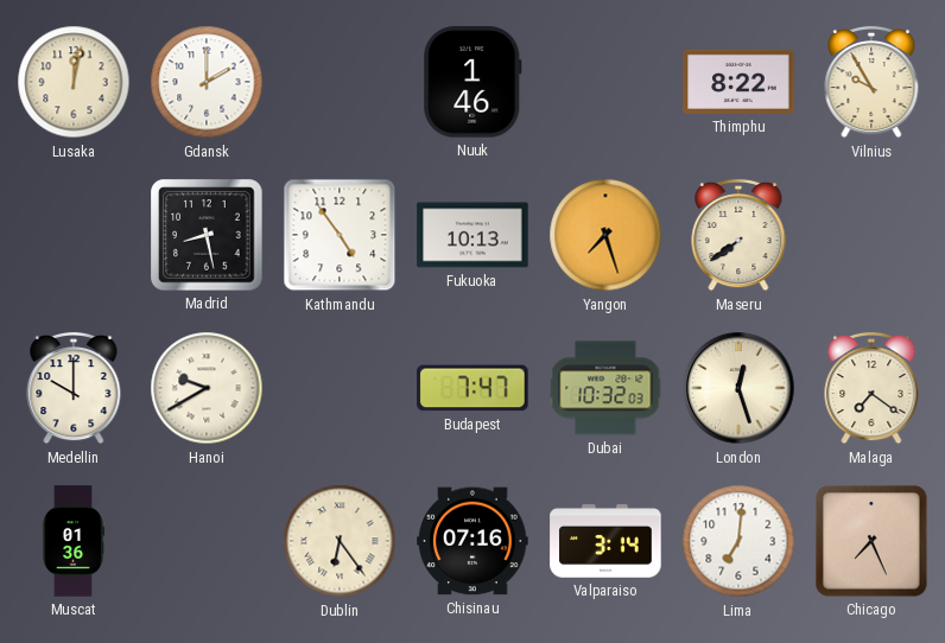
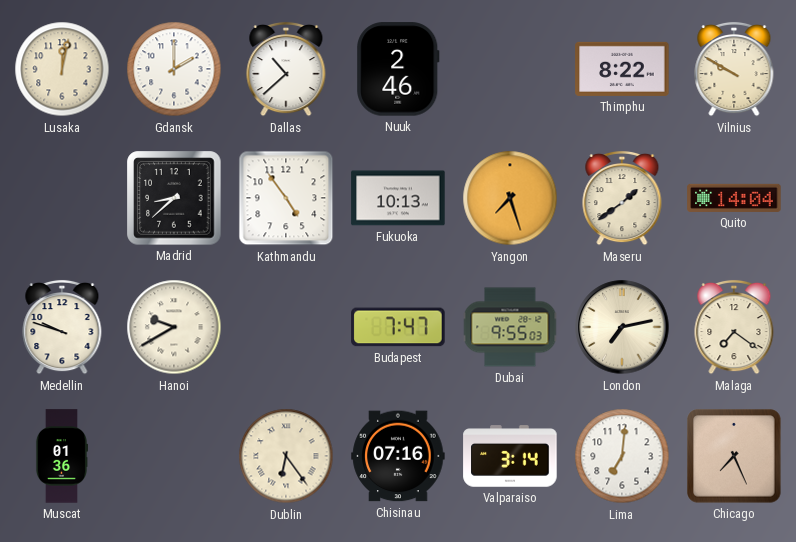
Dallas: none -> 10:38
Nuuk: 1:46 -> 2:46
Vilnius: 9:55 -> 9:50
Madrid: 8:28 -> 8:38
Maseru: 7:39 -> 1:39
Quito: none -> 14:04
Medellin: 10:00 -> 9:48
Dubai: 10:32 -> 9:55
London: 12:27 -> 7:13
